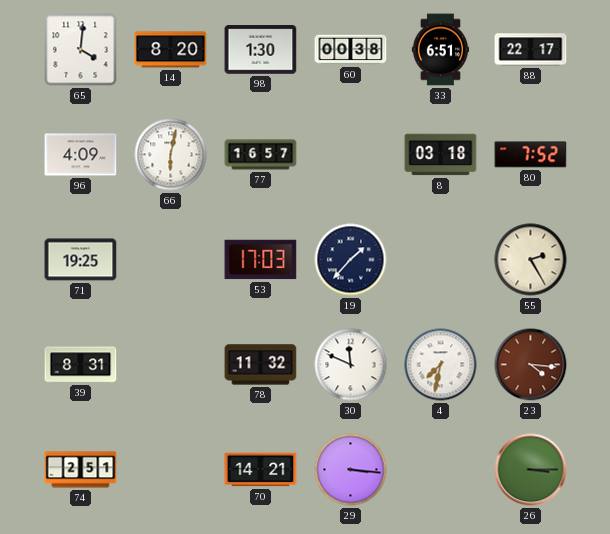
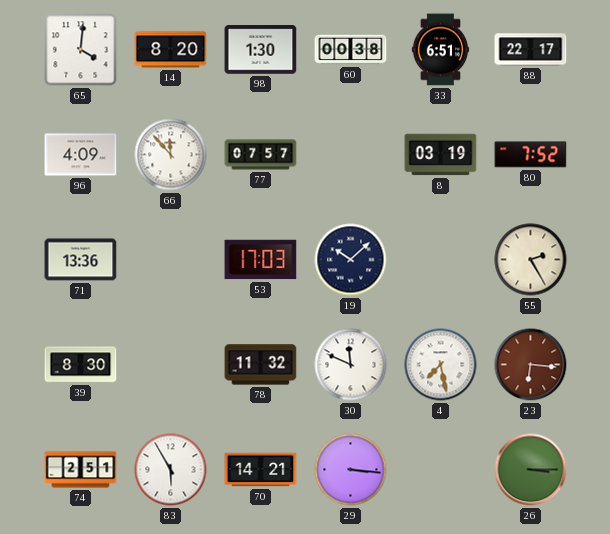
66: 6:02 -> 11:53
77: 16:57 -> 07:57
8: 03:18 -> 03:19
71: 19:25 -> 13:36
19: 1:37 -> 10:08
39: 8:31 -> 8:30
4: 7:32 -> 7:28
23: 4:16 -> 6:16
83: none -> 5:55
